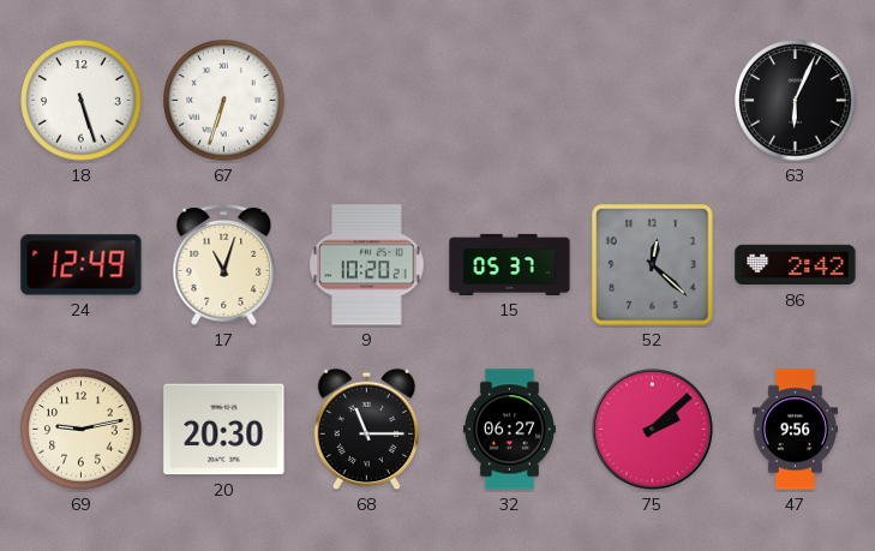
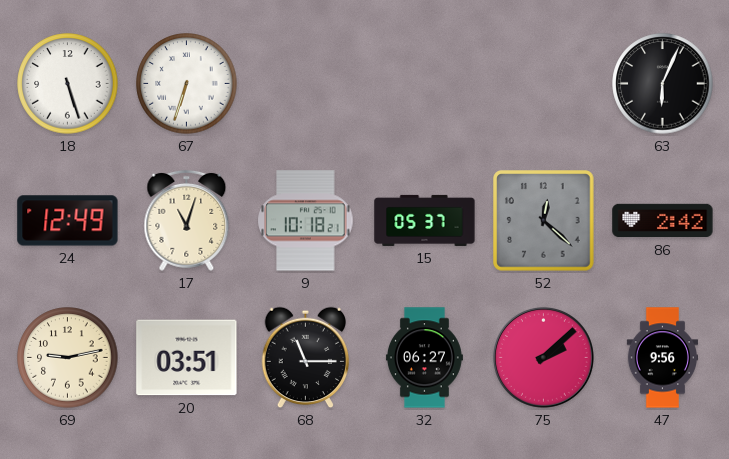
9: 10:20 -> 10:18
20: 20:30 -> 03:51
